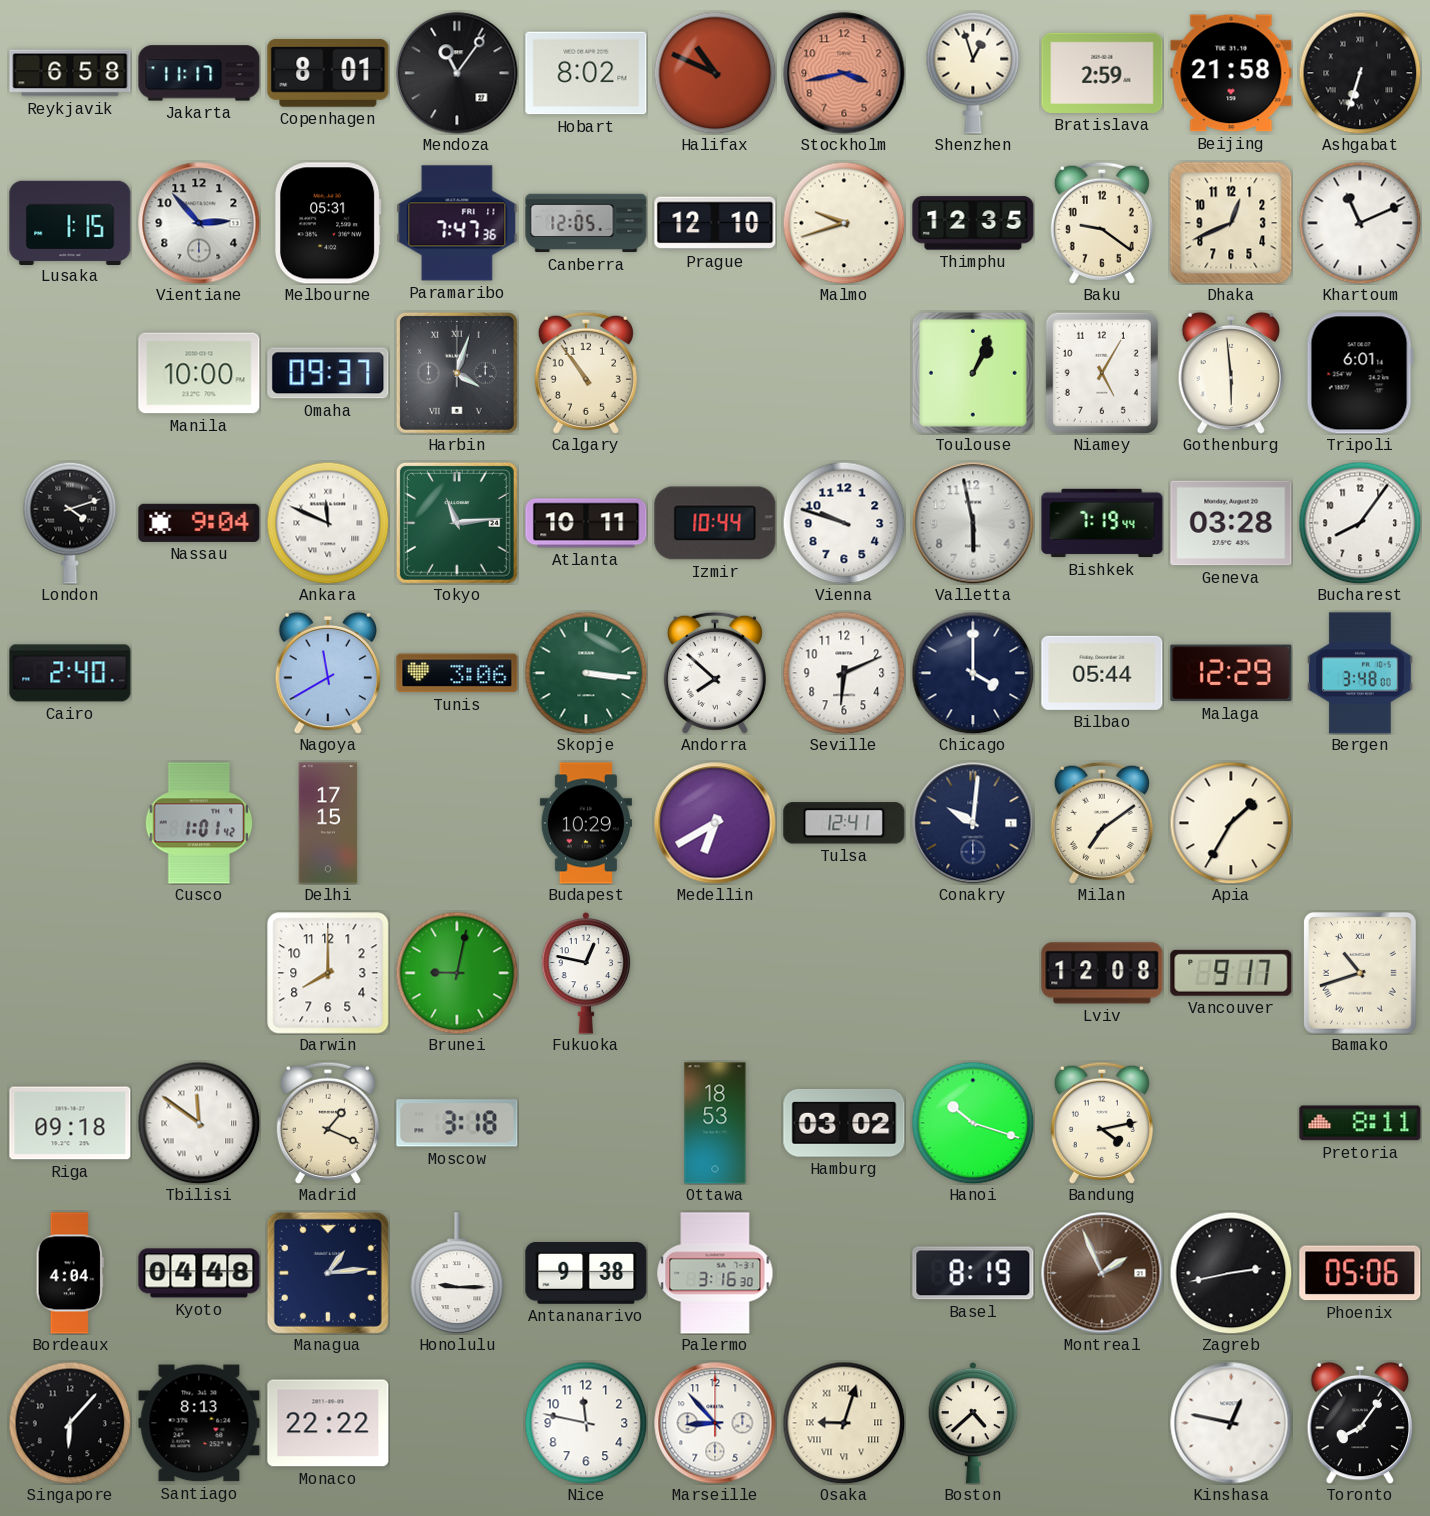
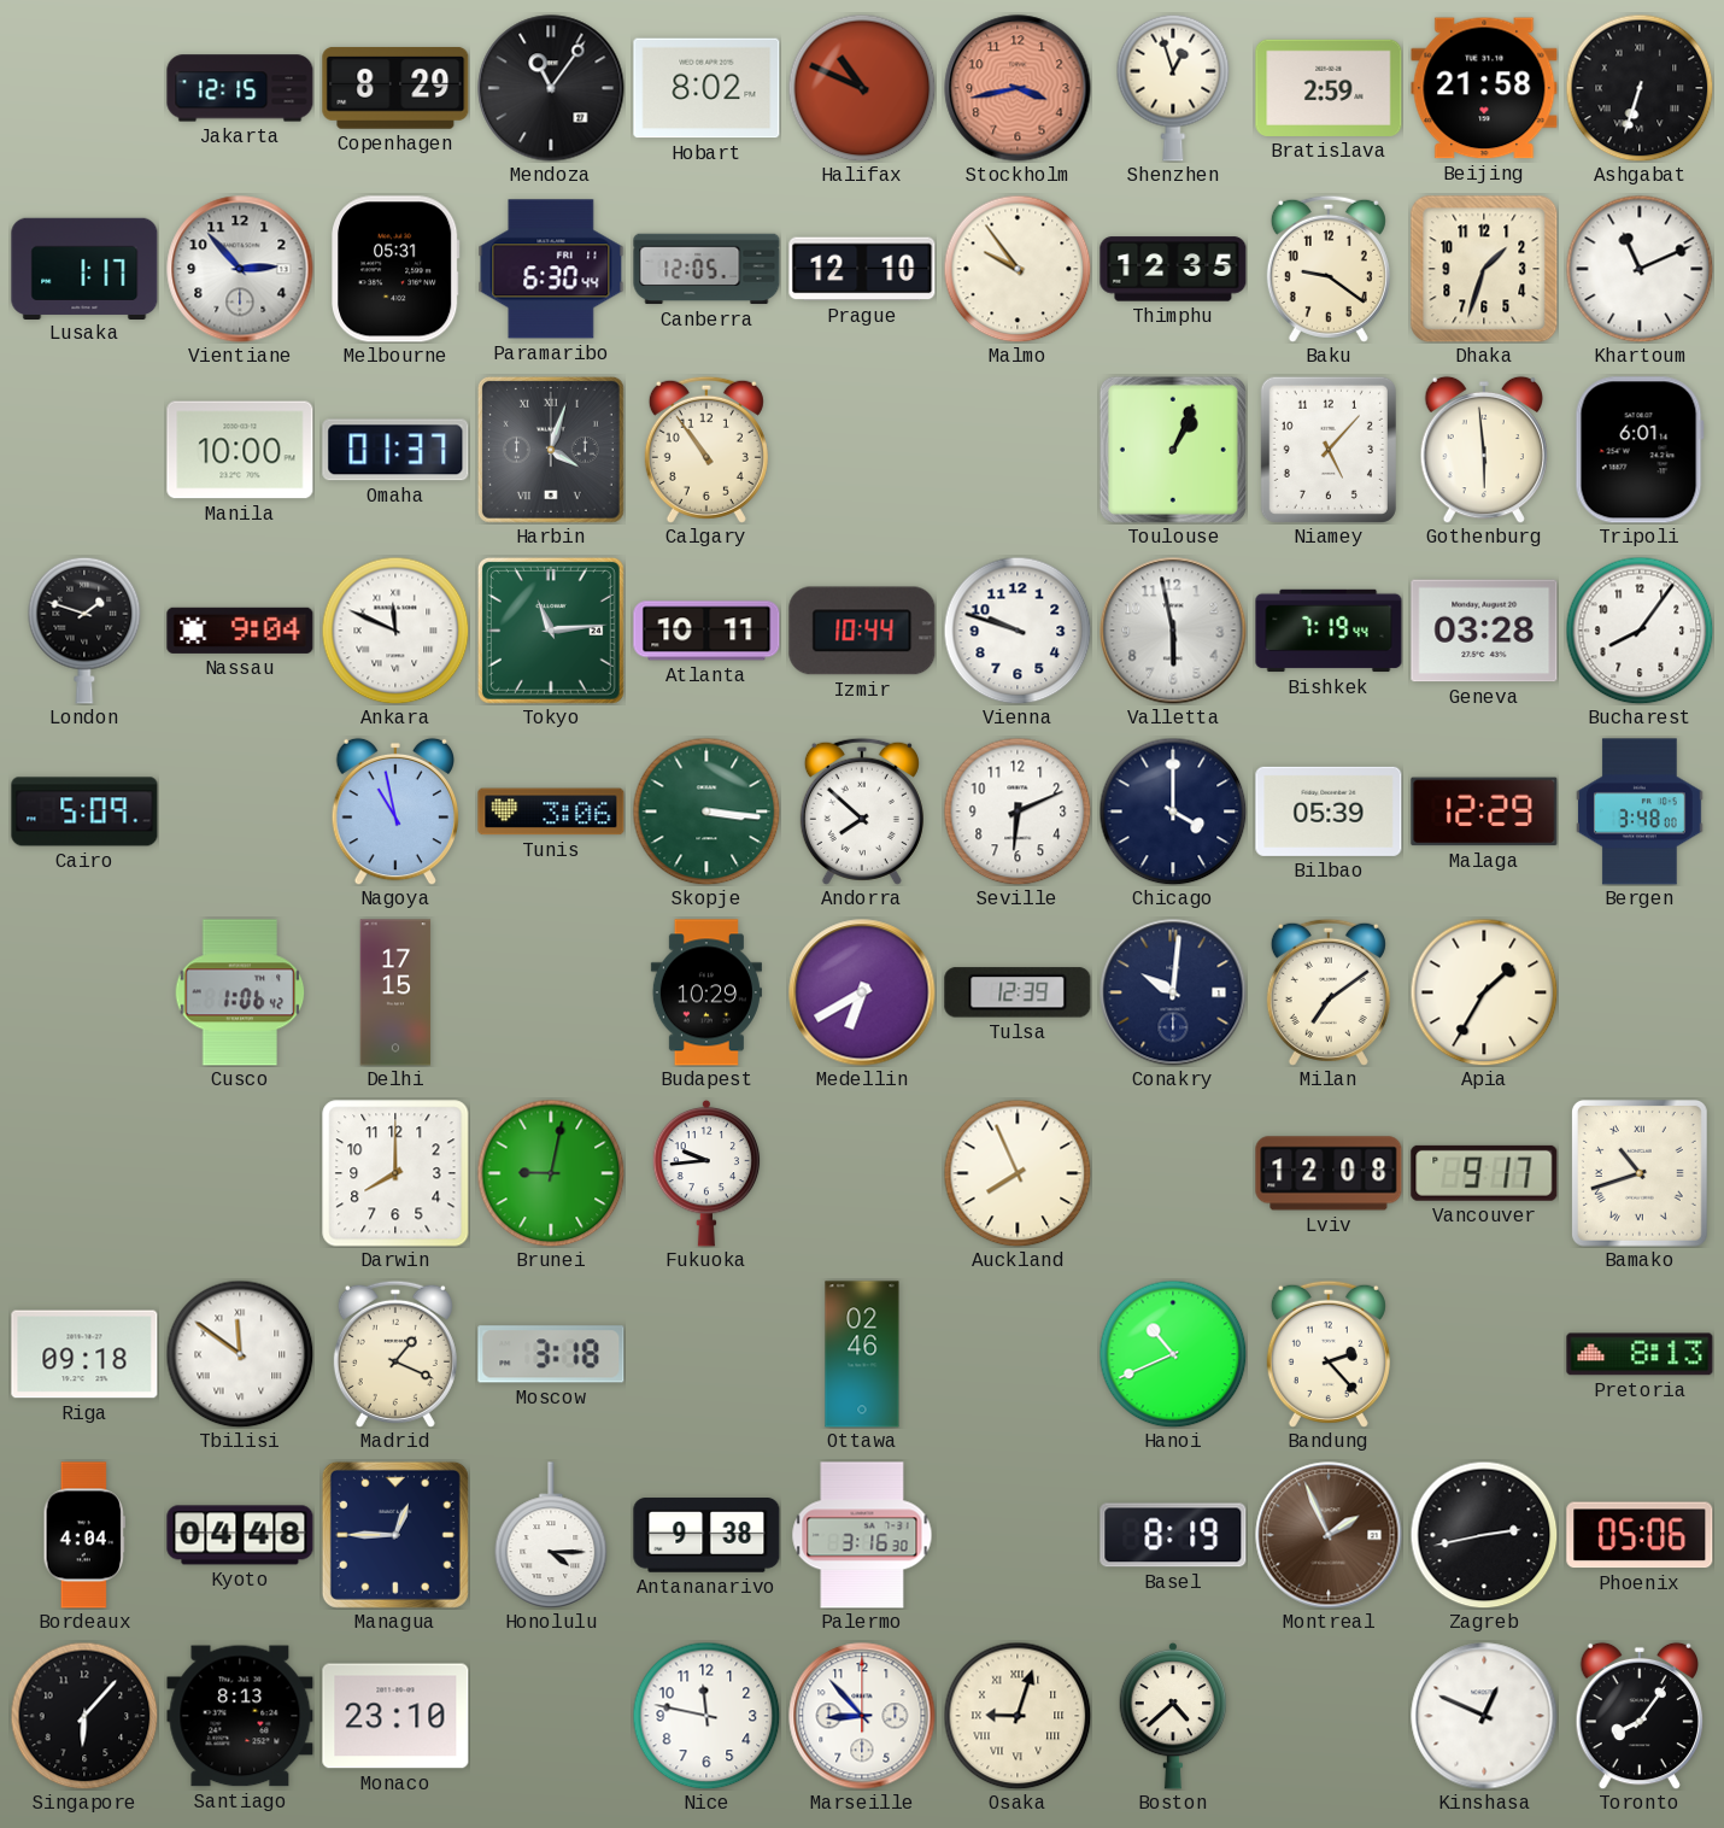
Reykjavik: 6:58 -> none
Jakarta: 11:17 -> 12:15
Copenhagen: 8:01 -> 8:29
Lusaka: 1:15 -> 1:17
Paramaribo: 7:47 -> 6:30
Malmo: 9:42 -> 9:54
Dhaka: 12:41 -> 1:33
Omaha: 09:37 -> 01:37
Niamey: 5:05 -> 5:07
London: 4:12 -> 1:48
Cairo: 2:40 -> 5:09
Nagoya: 11:40 -> 10:58
Bilbao: 05:44 -> 05:39
Cusco: 1:01 -> 1:06
Tulsa: 12:41 -> 12:39
Fukuoka: 12:47 -> 9:44
Auckland: none -> 7:56
Ottawa: 18:53 -> 02:46
Hamburg: 03:02 -> none
Hanoi: 10:18 -> 10:41
Bandung: 4:13 -> 2:23
Pretoria: 8:11 -> 8:13
Managua: 1:14 -> 12:45
Honolulu: 9:15 -> 4:15
Monaco: 22:22 -> 23:10
Kinshasa: 12:47 -> 12:49
